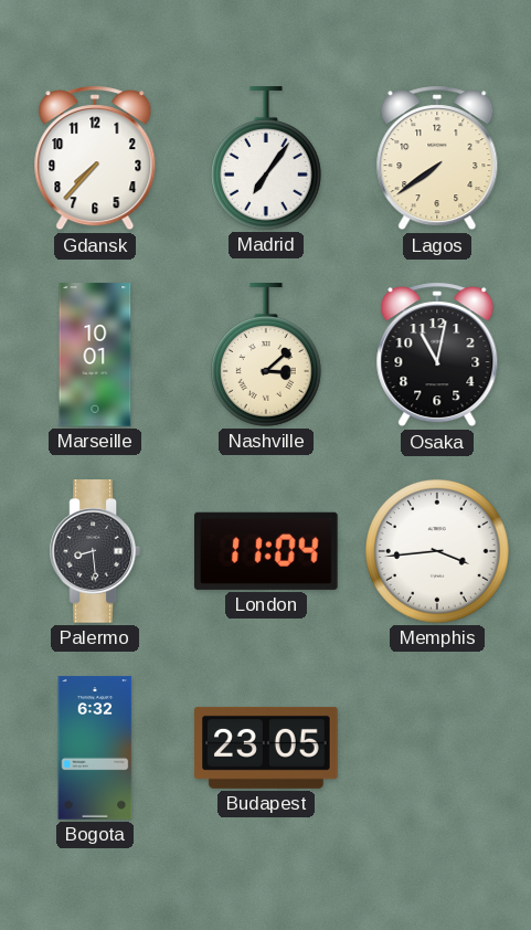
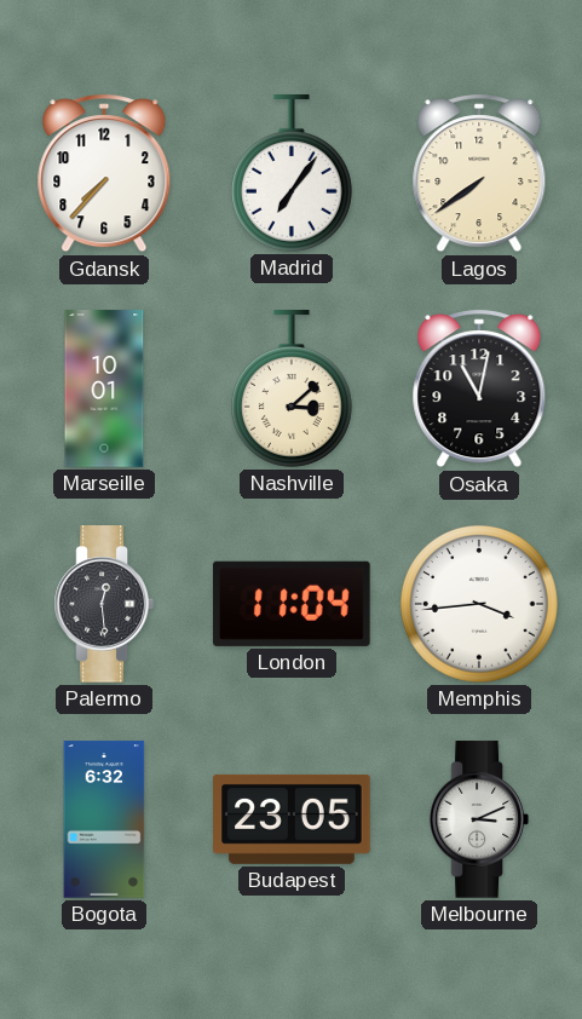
Palermo: 8:29 -> 12:29
Melbourne: none -> 3:11
